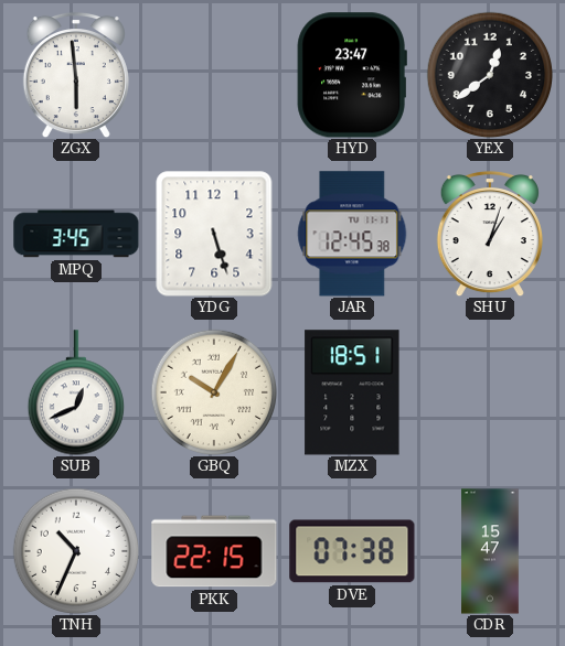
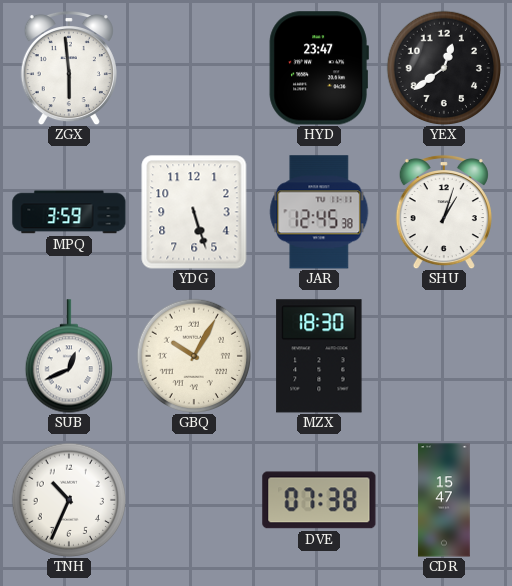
MPQ: 3:45 -> 3:59
MZX: 18:51 -> 18:30
PKK: 22:15 -> none
